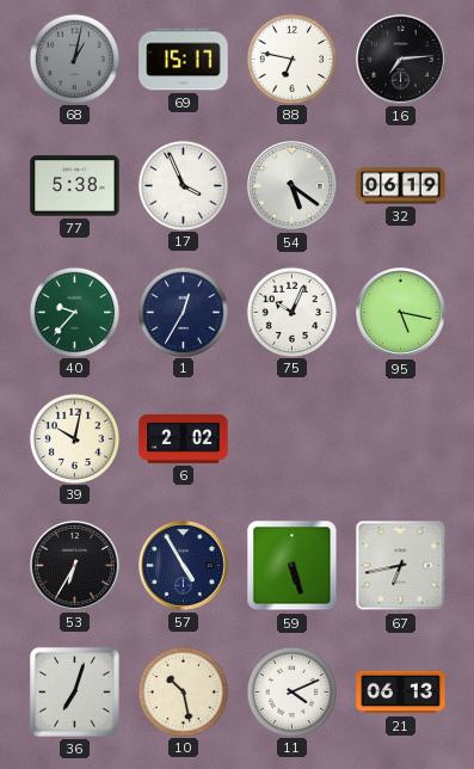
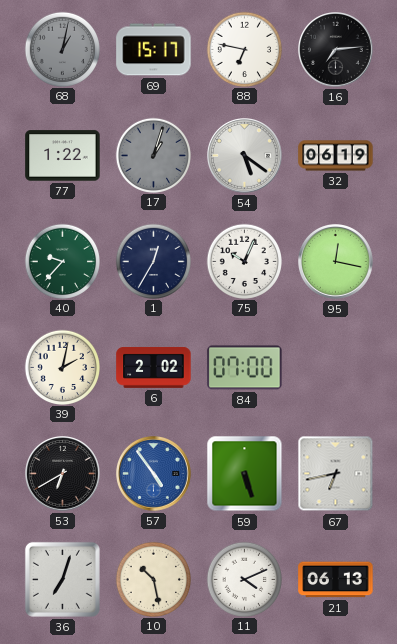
77: 5:38 -> 1:22
17: 3:56 -> 1:03
17 dial: white -> grey
95: 5:17 -> 12:17
39: 10:02 -> 2:02
84: none -> 07:00
53: 6:35 -> 6:40
57: 4:55 -> 4:54
57 dial: navy -> blue
